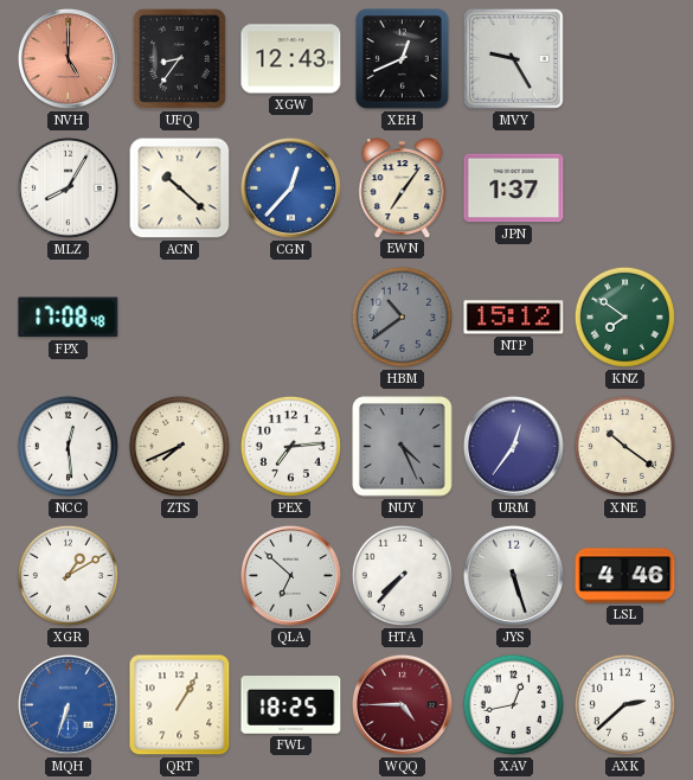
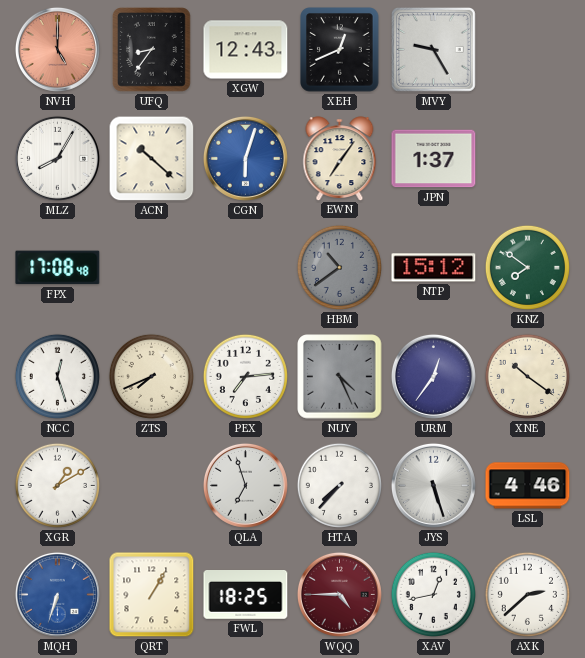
CGN: 12:37 -> 6:03
NCC: 12:29 -> 12:27
QLA: 6:52 -> 6:57
